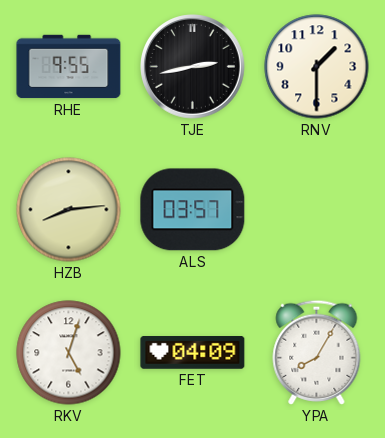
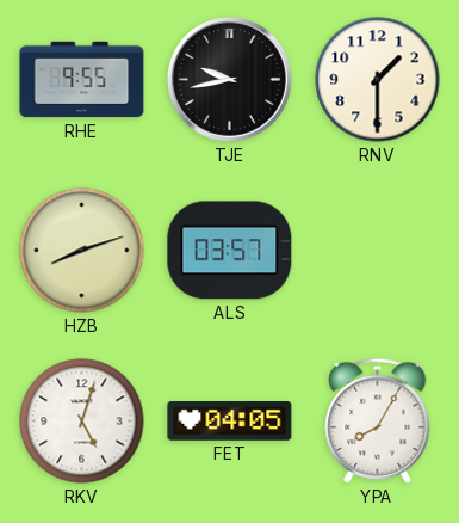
TJE: 2:43 -> 9:43
HZB: 8:14 -> 8:12
FET: 04:09 -> 04:05
